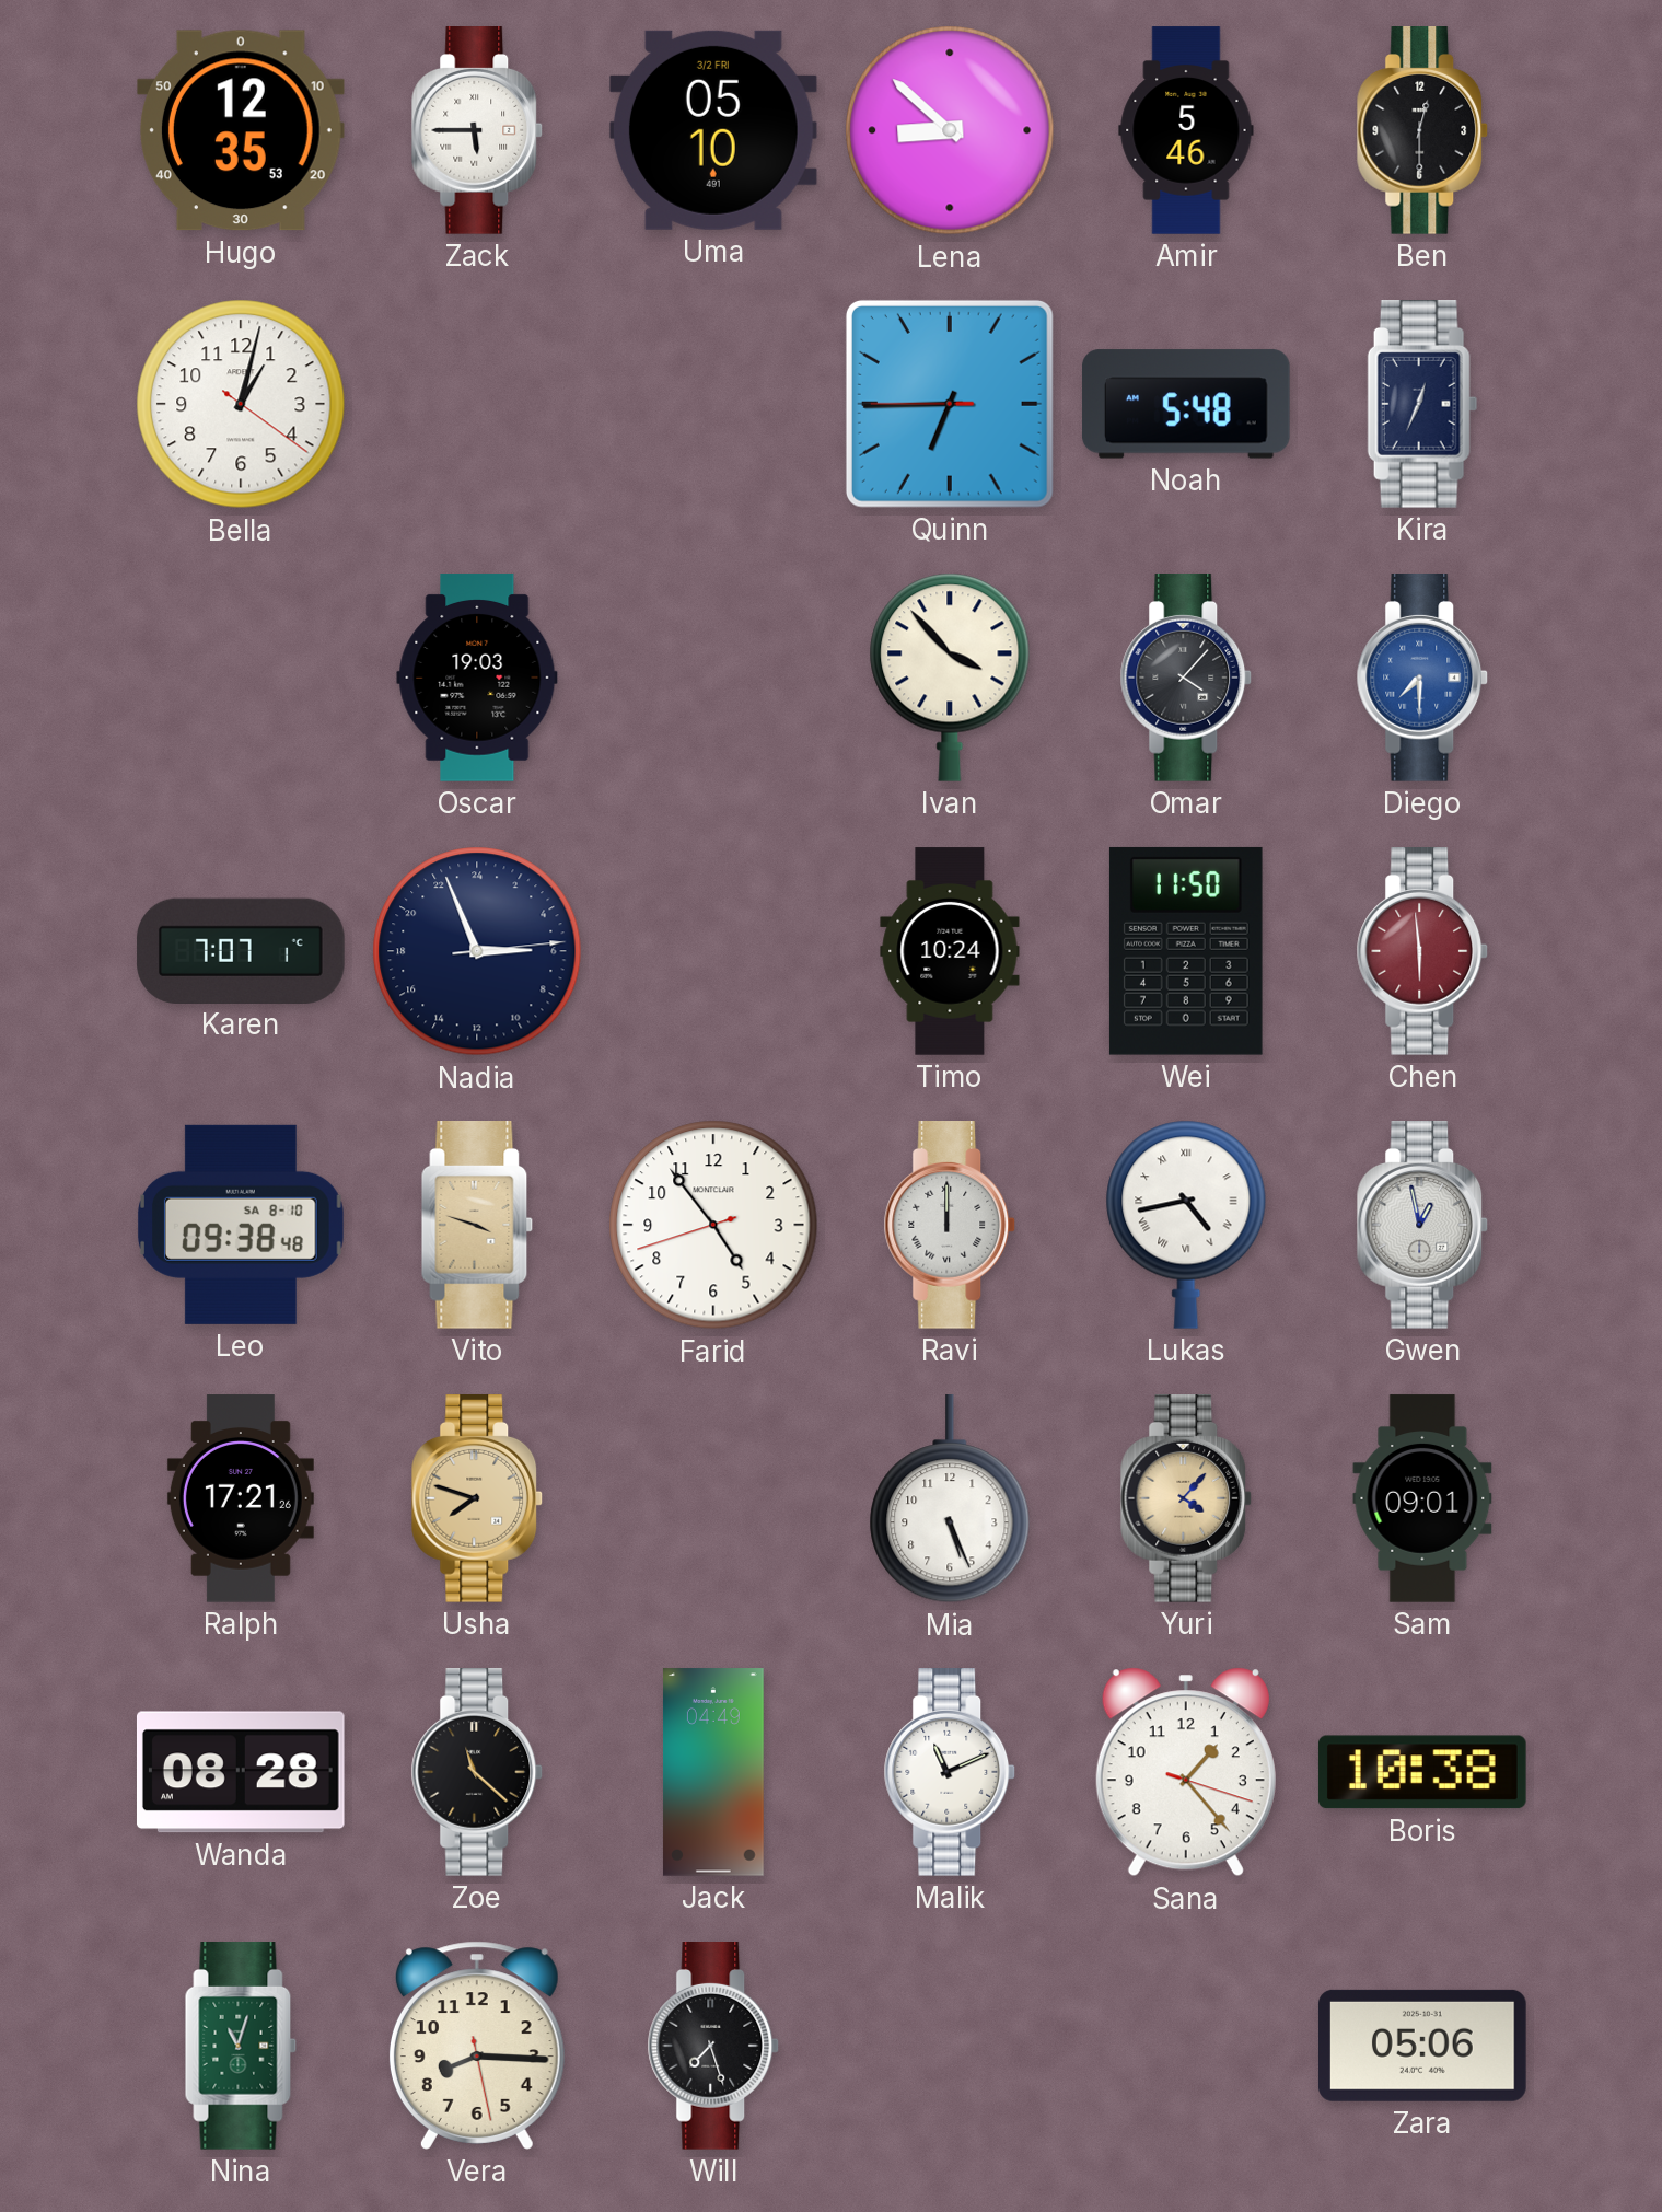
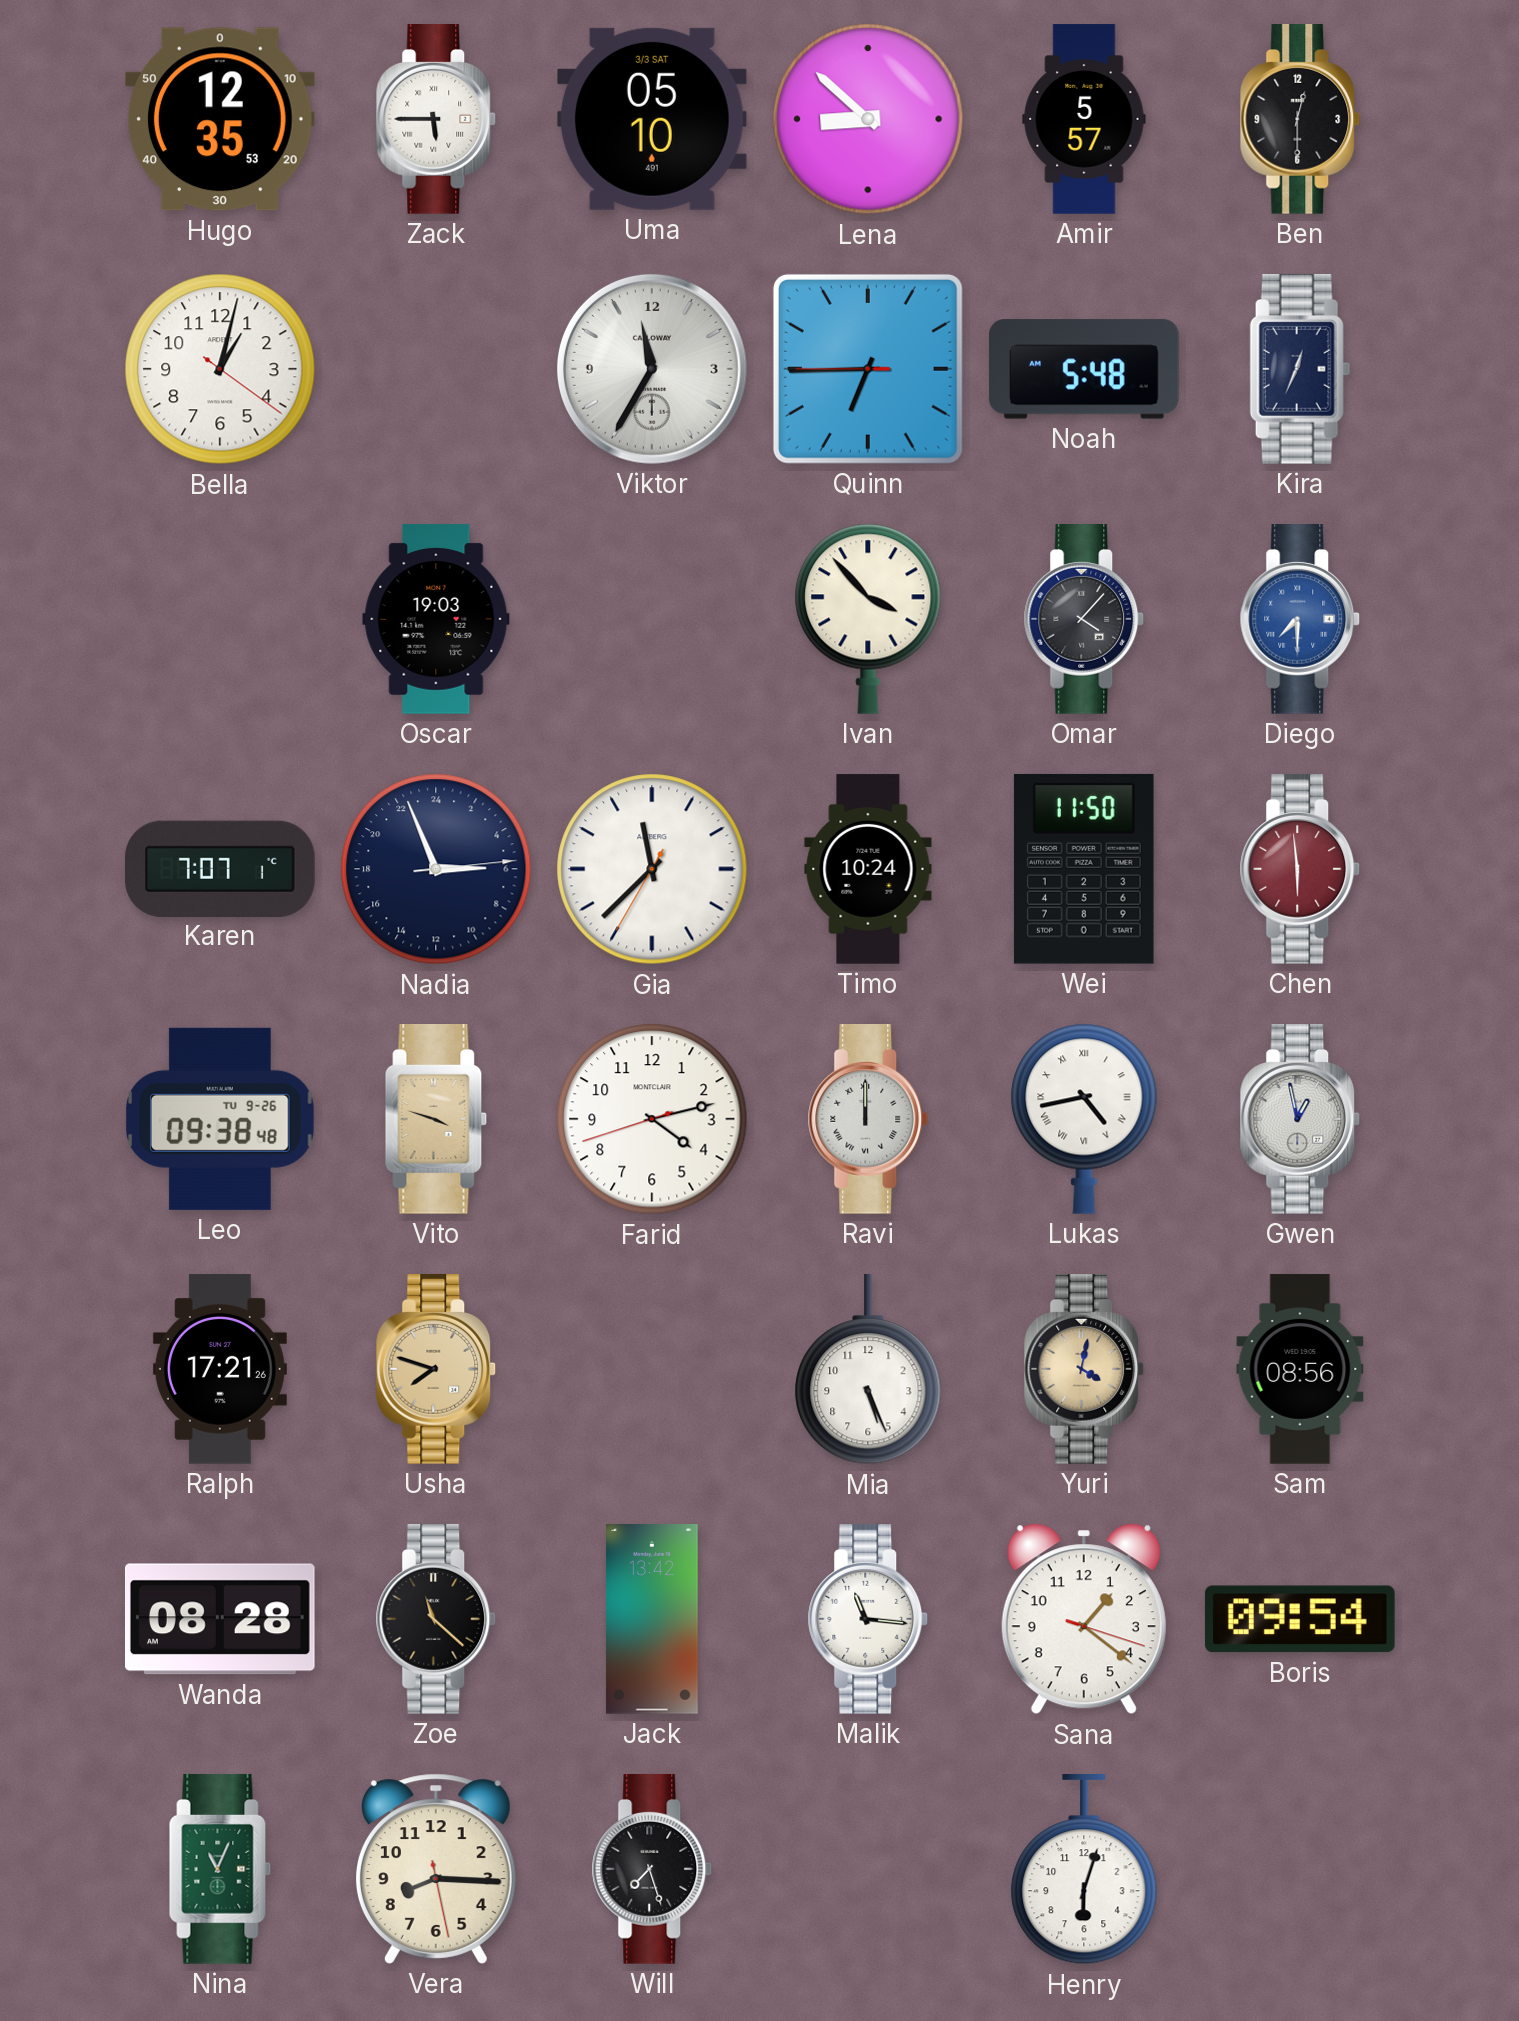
Uma date: 3/2 FRI -> 3/3 SAT
Amir: 5:46 -> 5:57
Viktor: none -> 11:35
Gia: none -> 11:37
Leo date: SA 8-10 -> TU 9-26
Farid: 4:53 -> 4:12
Yuri: 4:07 -> 4:02
Sam: 09:01 -> 08:56
Jack: 04:49 -> 13:42
Malik: 11:11 -> 11:16
Sana: 1:23 -> 1:21
Boris: 10:38 -> 09:54
Nina: 11:03 -> 11:04
Henry: none -> 6:03
Zara: 05:06 -> none
